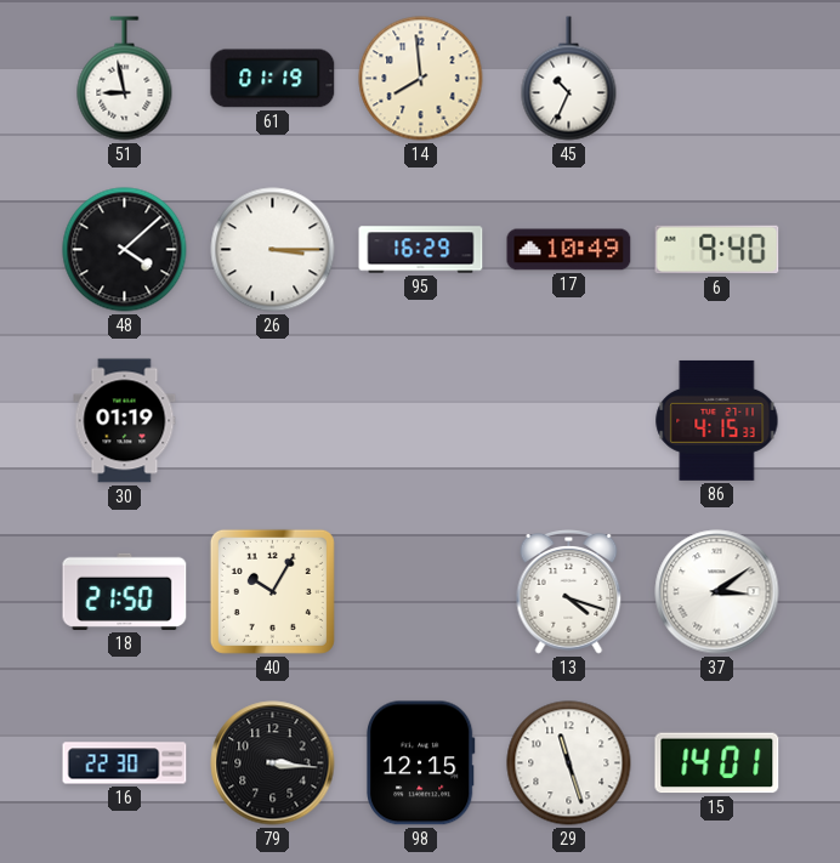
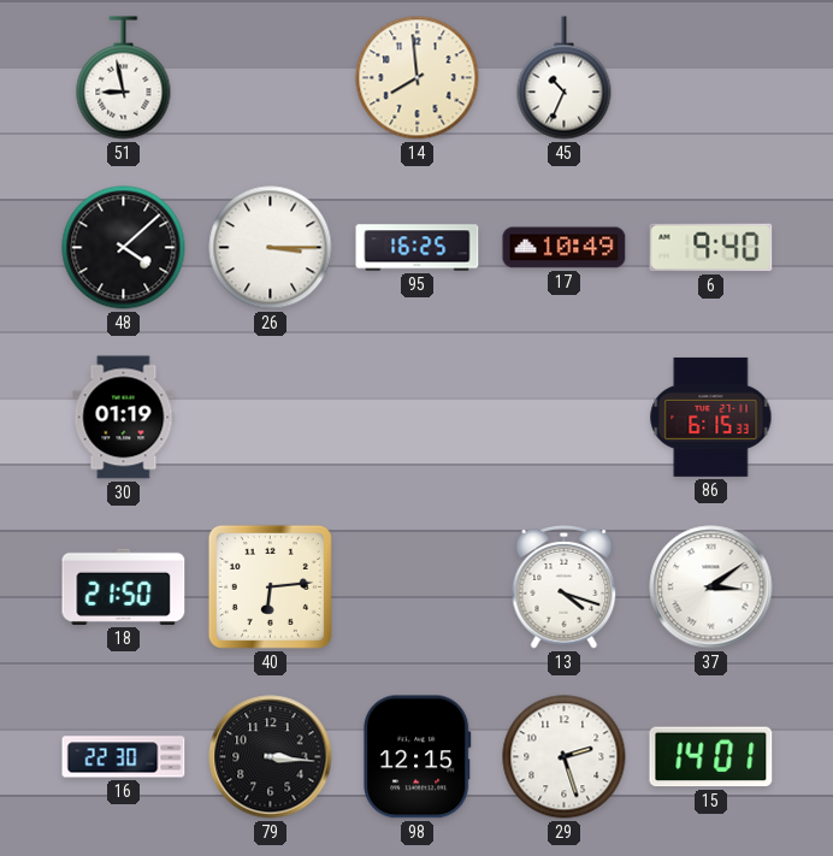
61: 01:19 -> none
95: 16:29 -> 16:25
86: 4:15 -> 6:15
40: 10:05 -> 6:14
29: 11:27 -> 2:27
